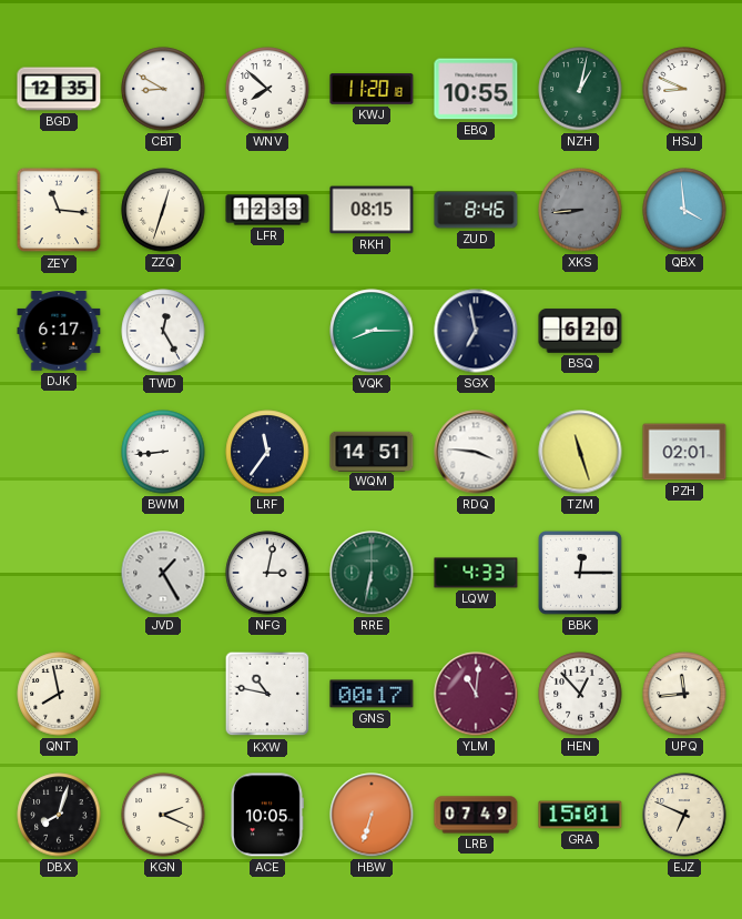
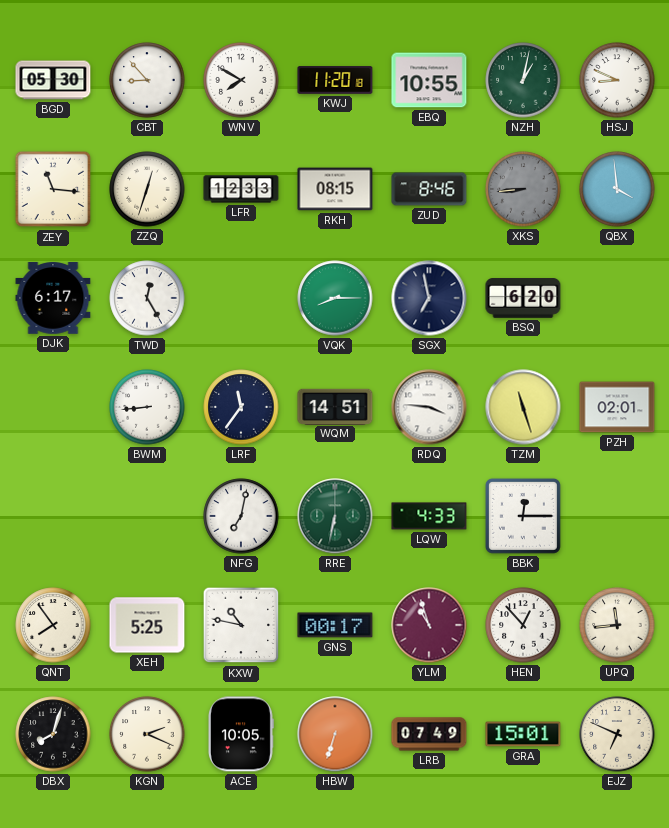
BGD: 12:35 -> 05:30
CBT: 8:50 -> 8:53
WNV: 7:52 -> 7:50
JVD: 1:25 -> none
NFG: 3:02 -> 7:02
QNT: 7:58 -> 7:54
XEH: none -> 5:25
YLM: 11:01 -> 10:57
